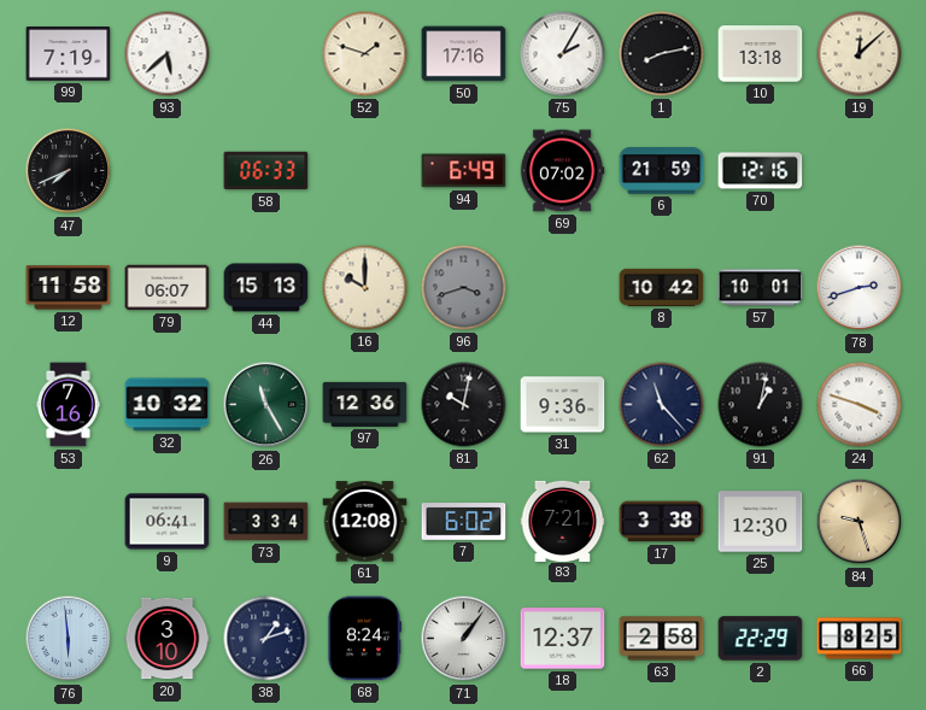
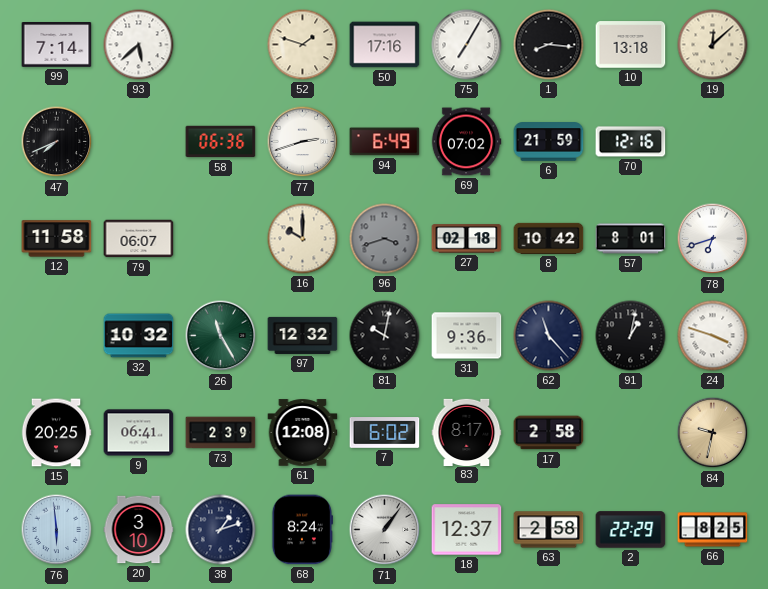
99: 7:19 -> 7:14
75: 2:05 -> 7:05
1: 8:13 -> 8:16
58: 06:33 -> 06:36
77: none -> 2:42
44: 15:13 -> none
27: none -> 02:18
57: 10:01 -> 8:01
78: 2:42 -> 6:42
53: 7:16 -> none
97: 12:36 -> 12:32
15: none -> 20:25
73: 3:34 -> 2:39
83: 7:21 -> 8:17
17: 3:38 -> 2:58
25: 12:30 -> none
84: 9:27 -> 9:32
